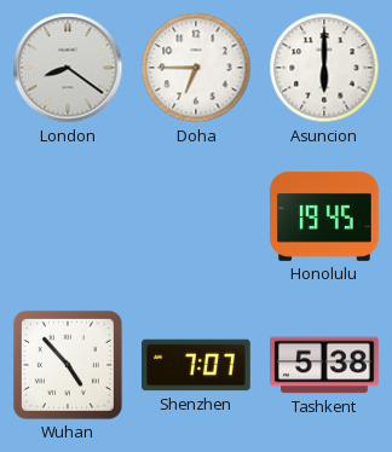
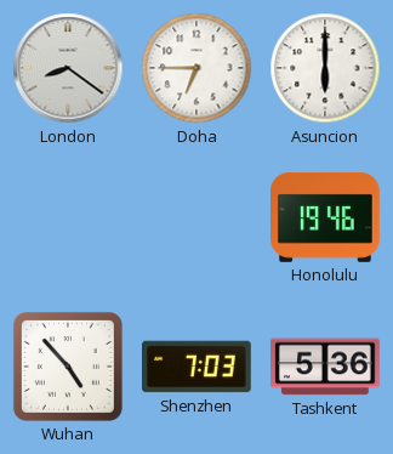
Honolulu: 19:45 -> 19:46
Shenzhen: 7:07 -> 7:03
Tashkent: 5:38 -> 5:36
